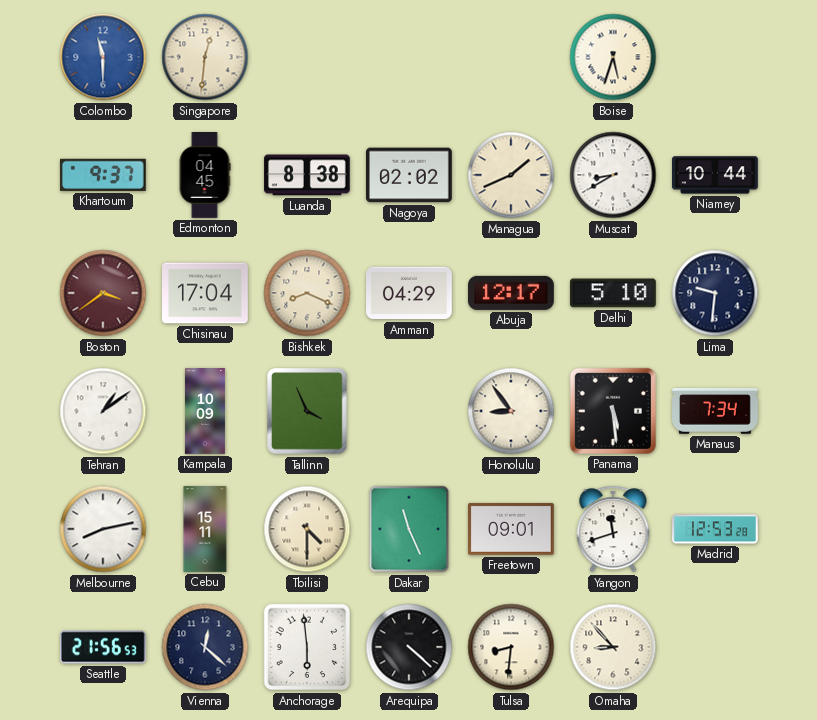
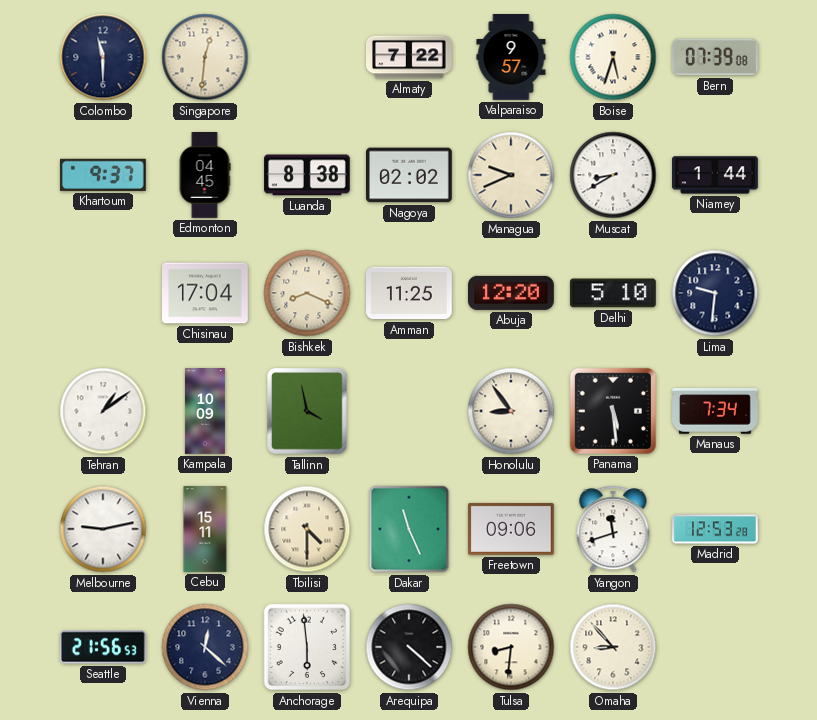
Colombo dial: blue -> navy
Almaty: none -> 7:22
Valparaiso: none -> 9:57
Bern: none -> 07:39
Managua: 1:41 -> 9:41
Niamey: 10:44 -> 1:44
Boston: 3:39 -> none
Amman: 04:29 -> 11:25
Abuja: 12:17 -> 12:20
Tallinn: 3:56 -> 3:58
Melbourne: 8:13 -> 9:13
Freetown: 09:01 -> 09:06
